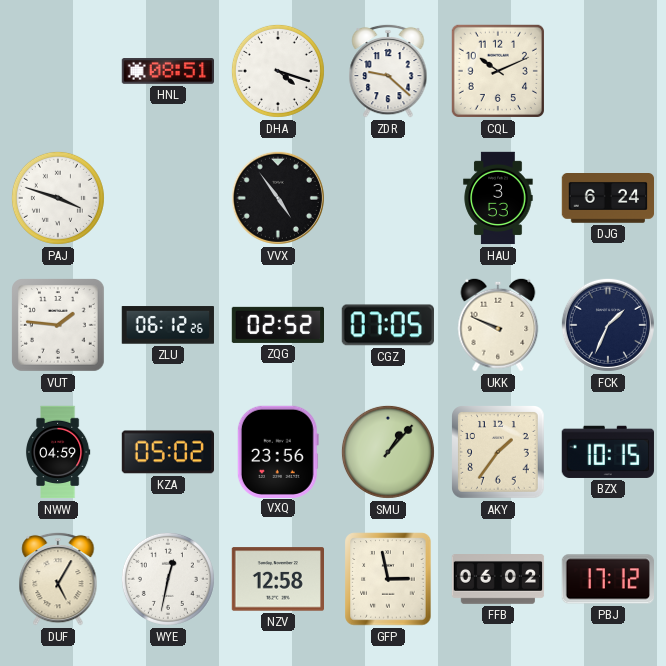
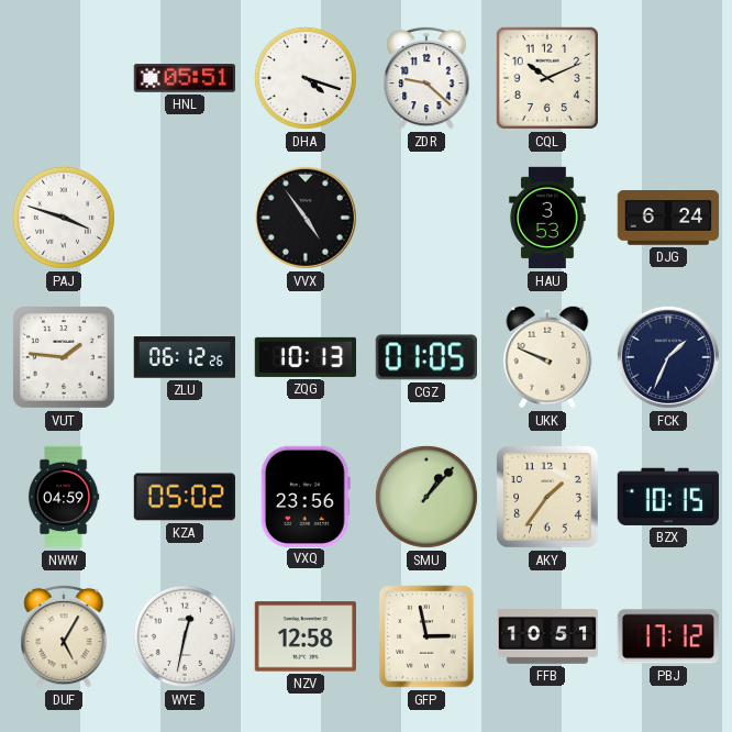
HNL: 08:51 -> 05:51
ZQG: 02:52 -> 10:13
CGZ: 07:05 -> 01:05
FFB: 06:02 -> 10:51
